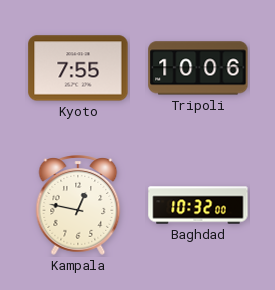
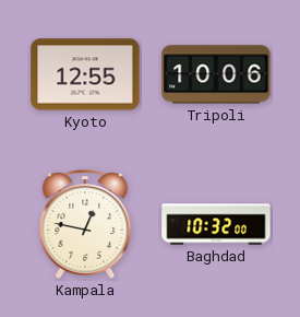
Kyoto: 7:55 -> 12:55
